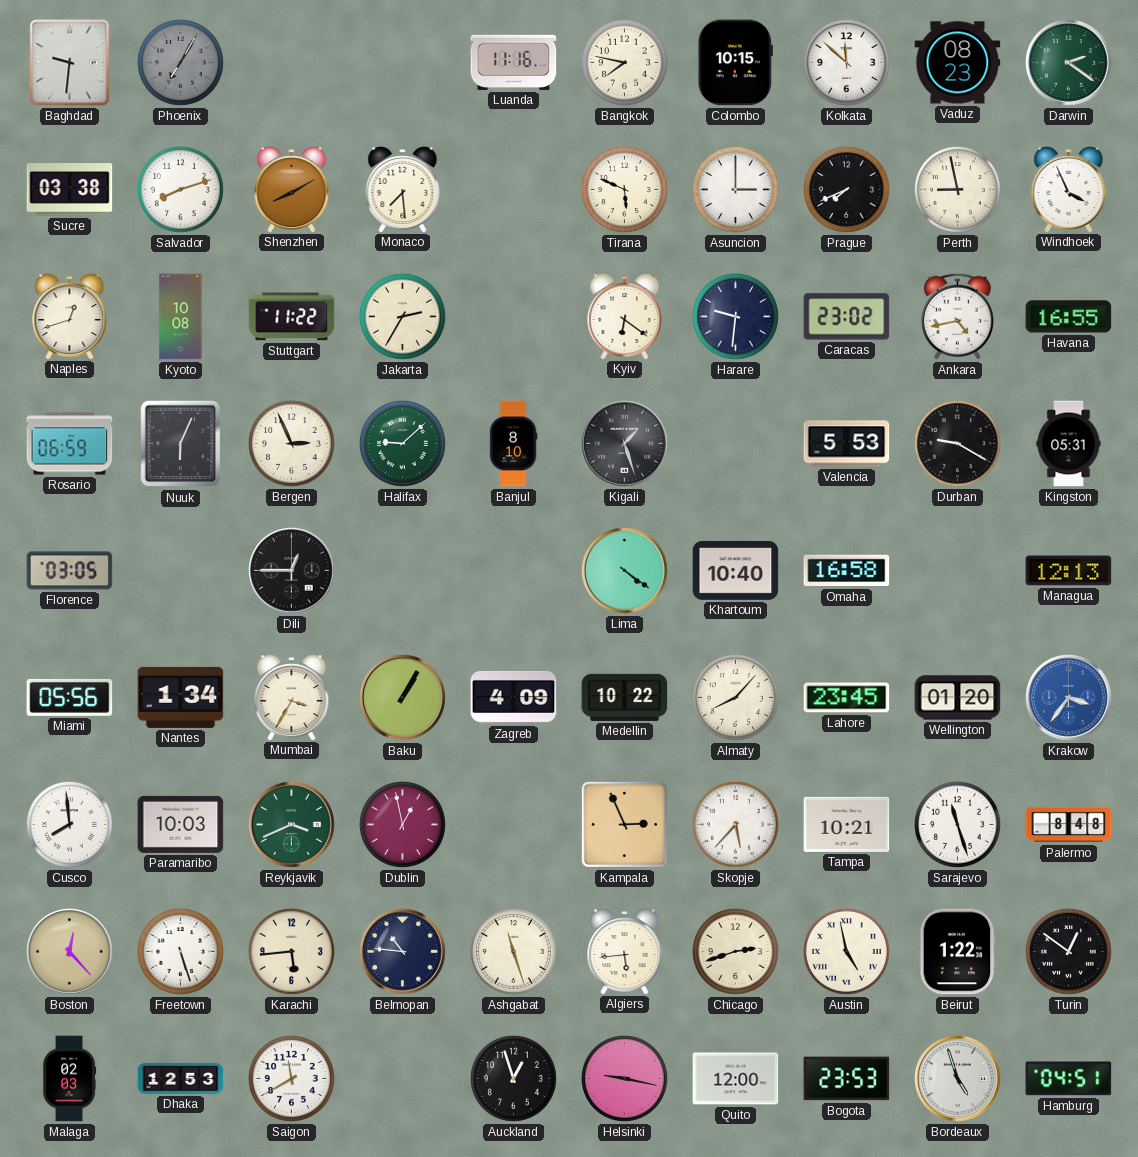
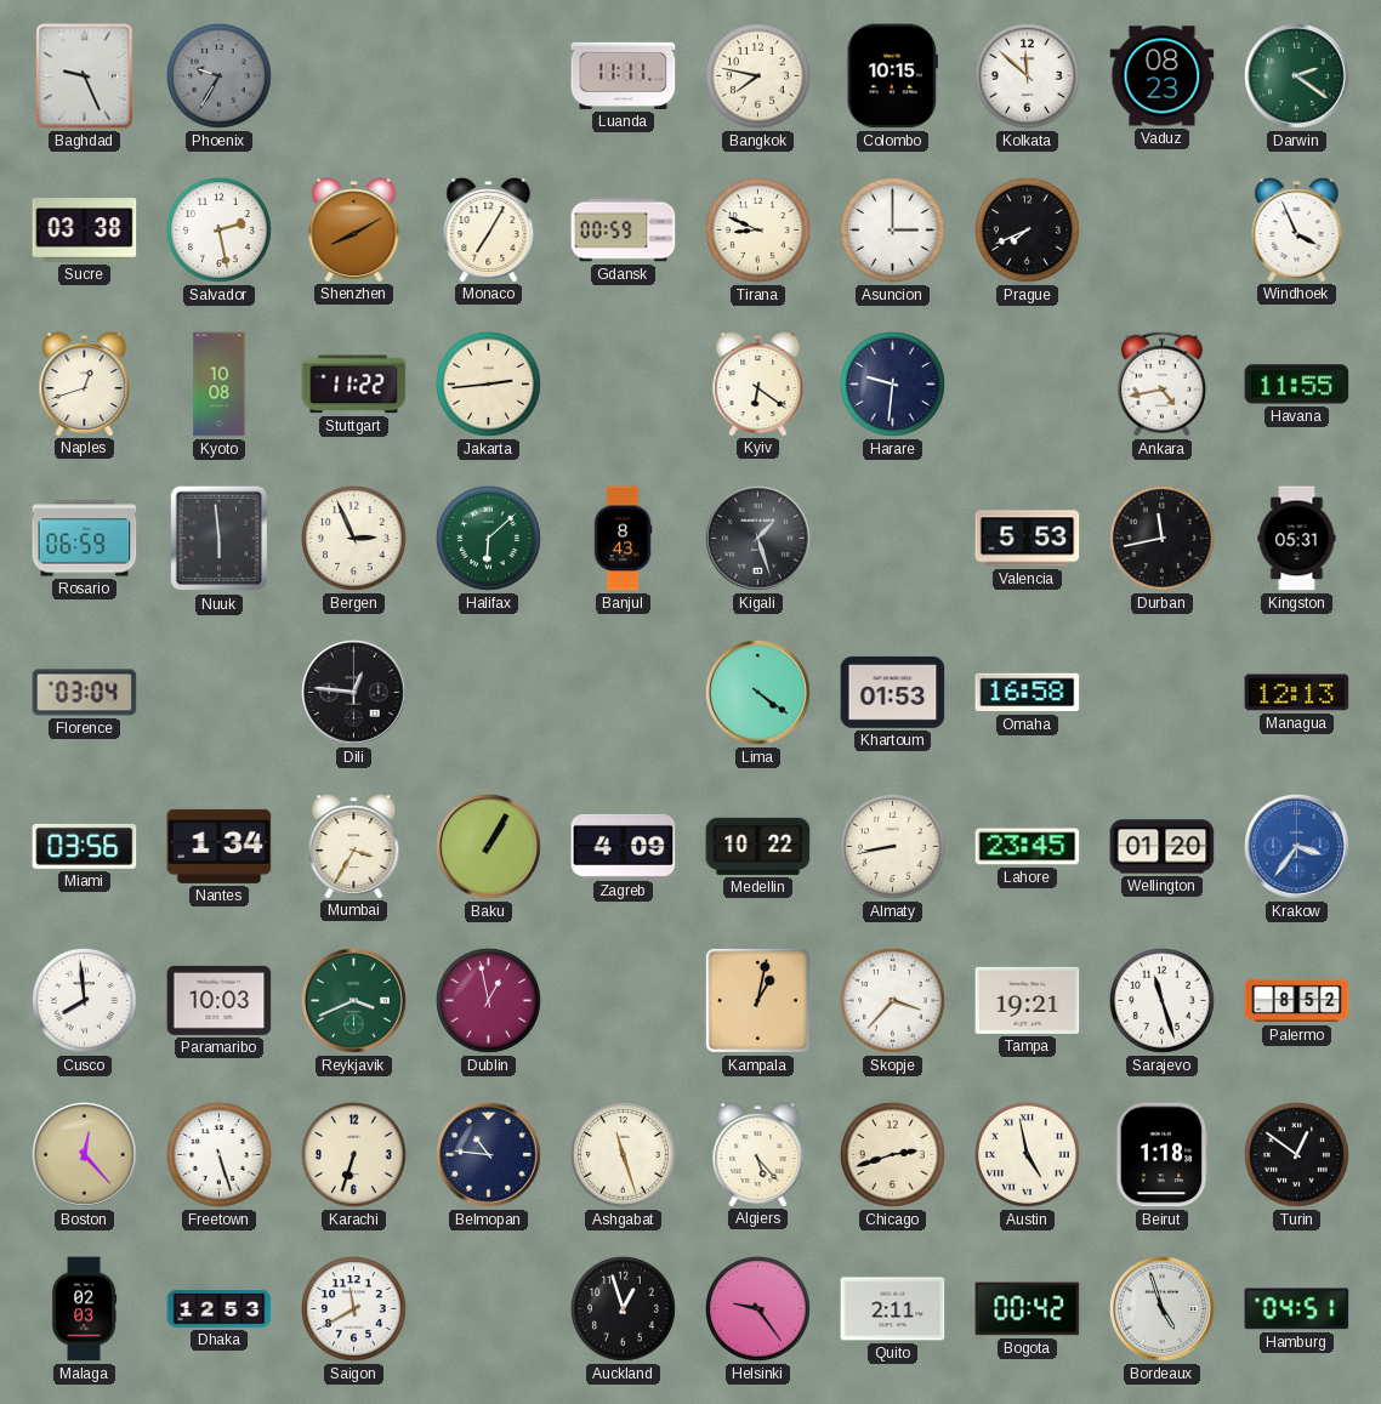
Baghdad: 9:31 -> 9:26
Phoenix: 7:05 -> 9:35
Luanda: 11:16 -> 11:11
Salvador: 8:12 -> 2:28
Monaco: 7:29 -> 7:05
Gdansk: none -> 00:59
Tirana: 5:49 -> 8:49
Perth: 8:58 -> none
Jakarta: 2:35 -> 2:44
Caracas: 23:02 -> none
Havana: 16:55 -> 11:55
Nuuk: 6:04 -> 5:59
Halifax: 9:08 -> 6:08
Banjul: 8:10 -> 8:43
Durban: 9:20 -> 11:43
Florence: 03:05 -> 03:04
Dili: 12:45 -> 12:46
Khartoum: 10:40 -> 01:53
Miami: 05:56 -> 03:56
Almaty: 8:07 -> 8:43
Kampala: 2:56 -> 1:02
Skopje: 5:37 -> 3:37
Tampa: 10:21 -> 19:21
Palermo: 8:48 -> 8:52
Karachi: 5:44 -> 6:33
Algiers: 5:44 -> 5:23
Beirut: 1:22 -> 1:18
Helsinki: 9:17 -> 9:24
Quito: 12:00 -> 2:11
Bogota: 23:53 -> 00:42
